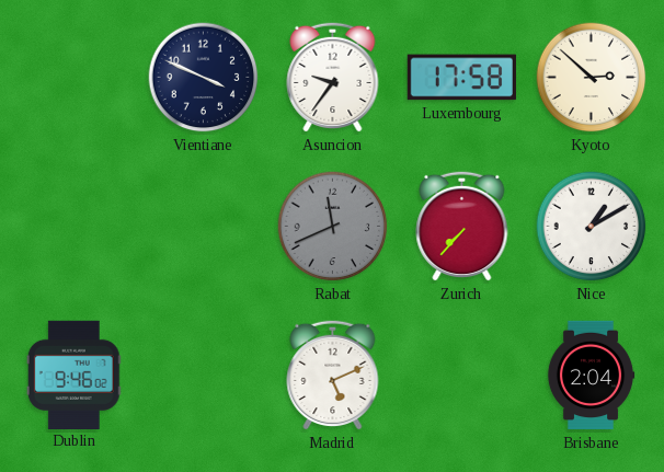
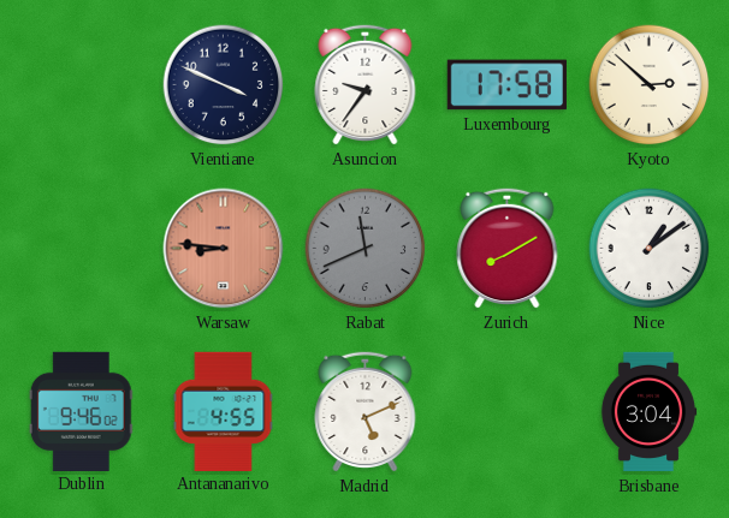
Warsaw: none -> 8:46
Zurich: 7:37 -> 8:10
Nice: 1:10 -> 1:09
Antananarivo: none -> 4:55
Brisbane: 2:04 -> 3:04
